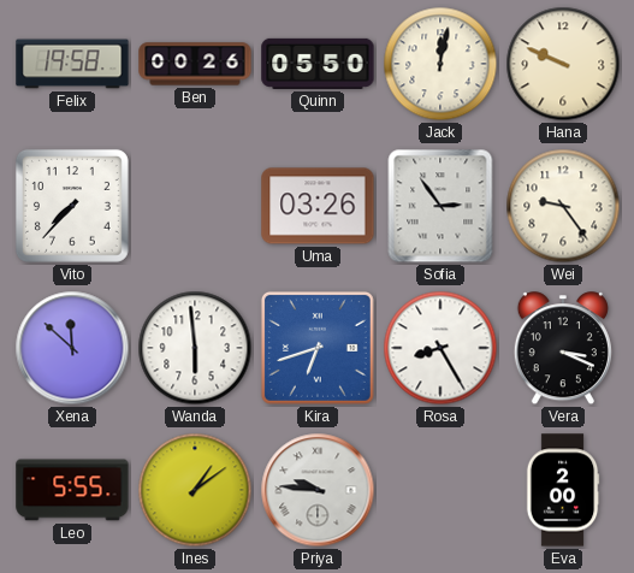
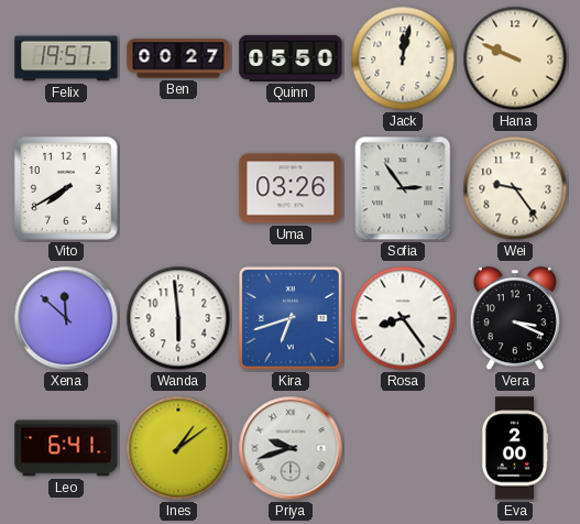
Felix: 19:58 -> 19:57
Ben: 00:26 -> 00:27
Vito: 7:37 -> 7:40
Rosa: 8:25 -> 8:24
Leo: 5:55 -> 6:41
Priya: 9:46 -> 9:42
